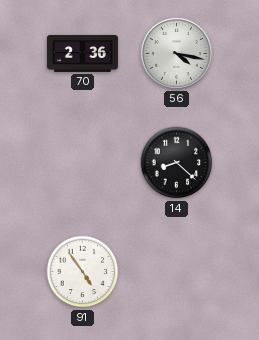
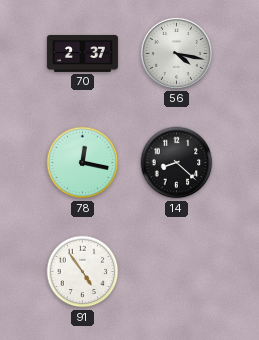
70: 2:36 -> 2:37
78: none -> 12:17
